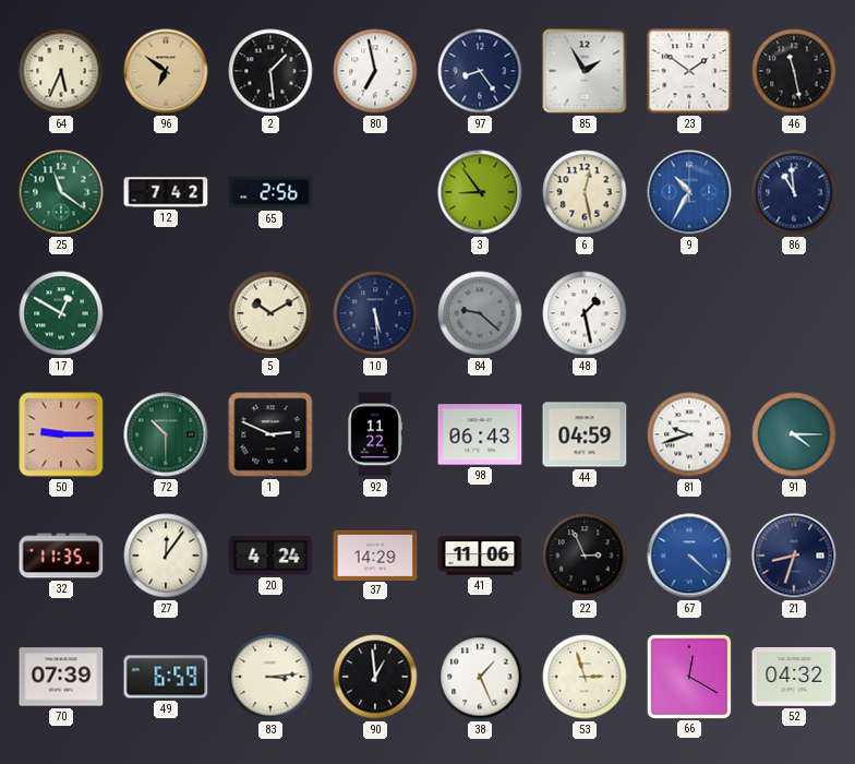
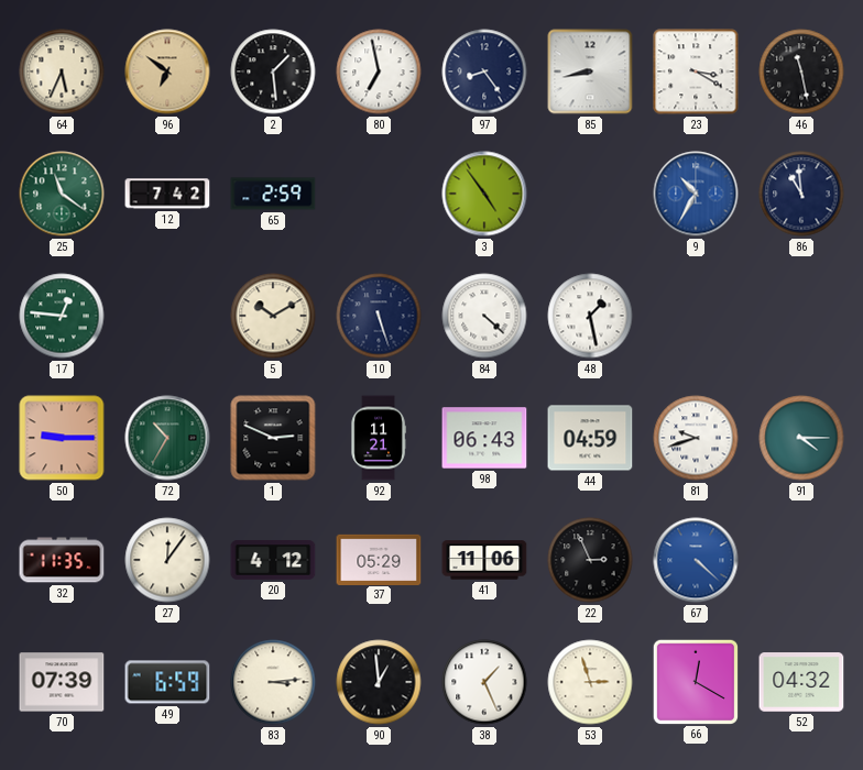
85: 1:55 -> 8:43
23: 1:51 -> 3:20
65: 2:56 -> 2:59
3: 8:54 -> 4:54
6: 12:28 -> none
17: 12:50 -> 12:46
10: 5:29 -> 5:27
84: 9:22 -> 4:22
84 dial: grey -> white
72: 10:30 -> 10:35
92: 11:22 -> 11:21
20: 4:24 -> 4:12
37: 14:29 -> 05:29
21: 8:33 -> none
